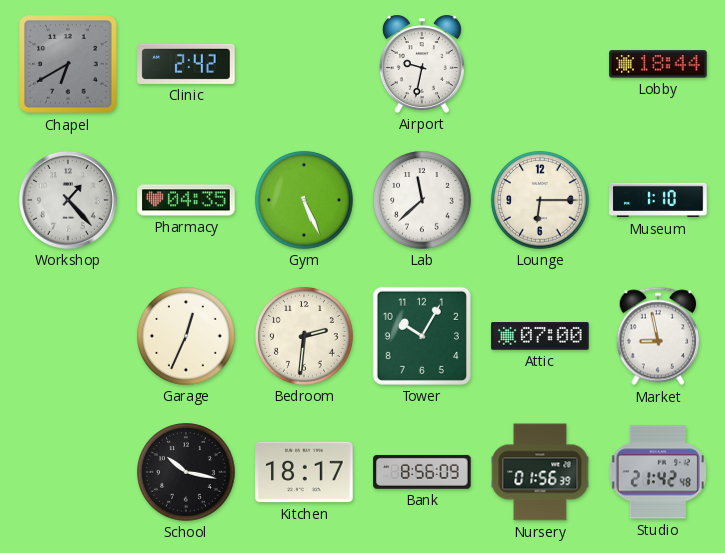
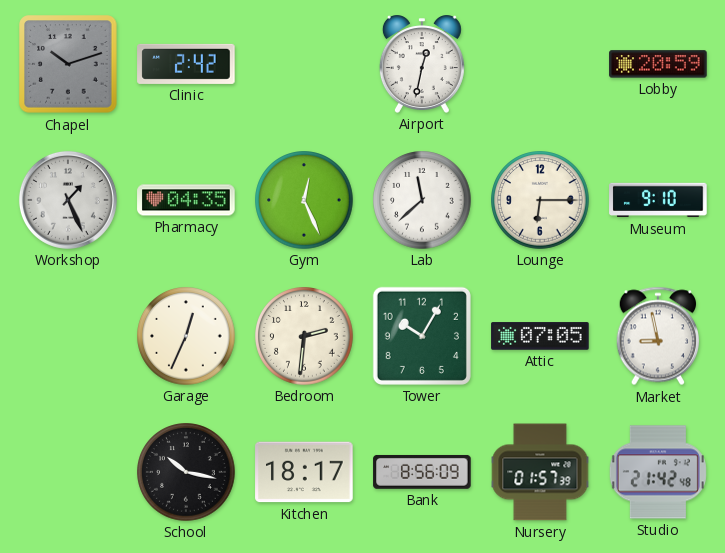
Chapel: 6:40 -> 10:12
Airport: 9:32 -> 12:32
Lobby: 18:44 -> 20:59
Workshop: 1:23 -> 1:26
Gym: 5:26 -> 12:26
Museum: 1:10 -> 9:10
Attic: 07:00 -> 07:05
Nursery: 01:56 -> 01:57
